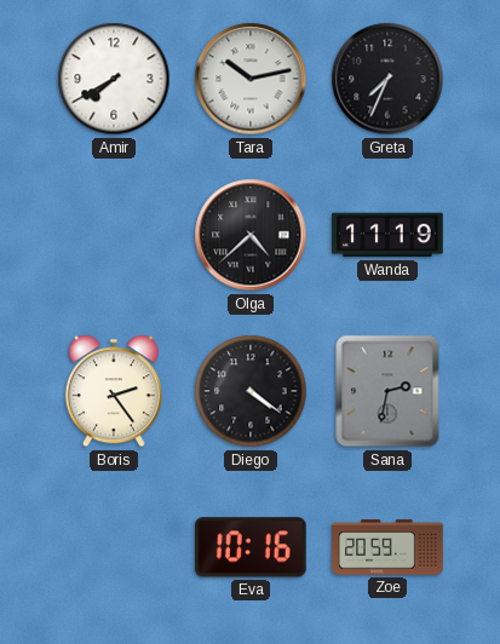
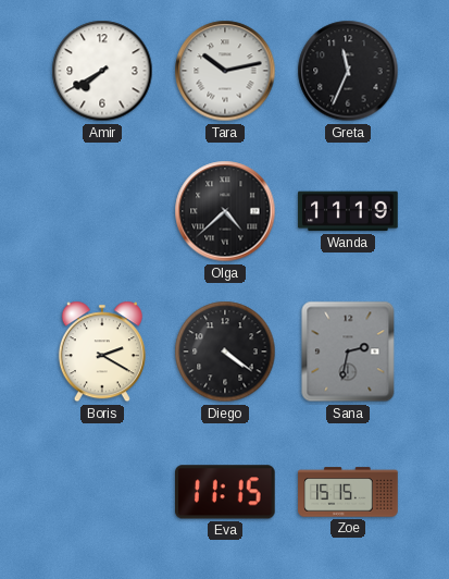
Greta: 7:34 -> 11:34
Boris: 2:24 -> 2:20
Eva: 10:16 -> 11:15
Zoe: 20:59 -> 15:15
